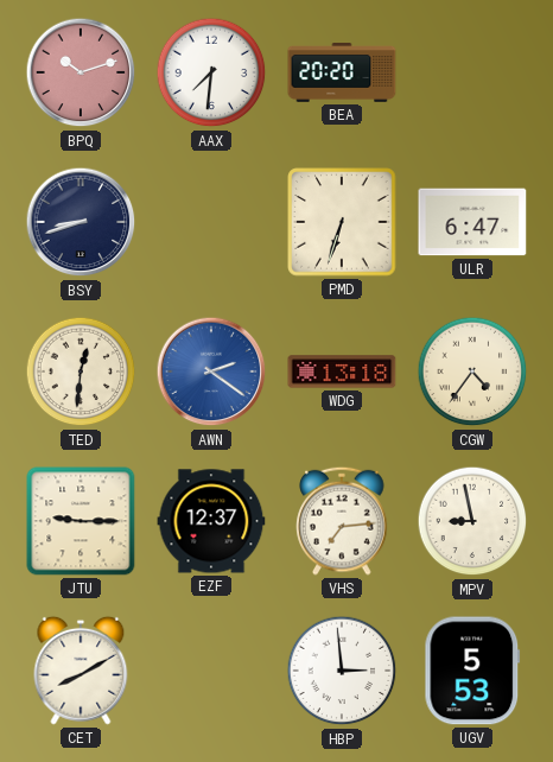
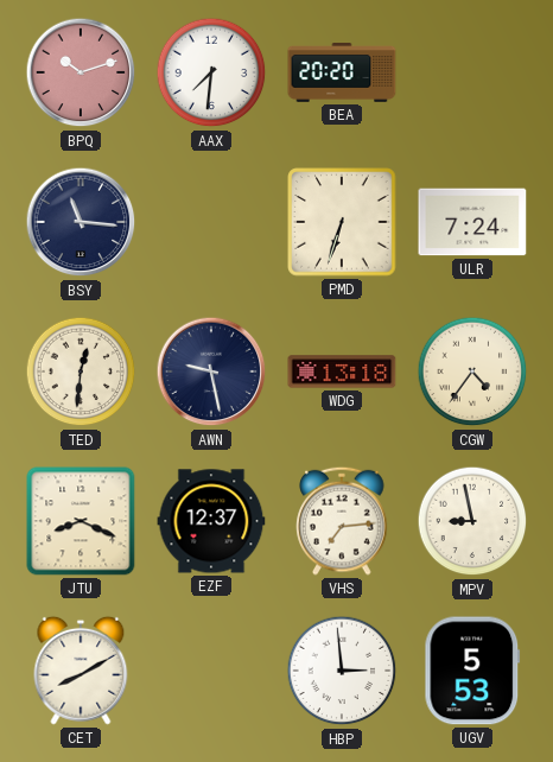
BSY: 8:42 -> 11:16
ULR: 6:47 -> 7:24
AWN: 2:21 -> 9:28
AWN dial: blue -> navy
JTU: 9:15 -> 8:19
